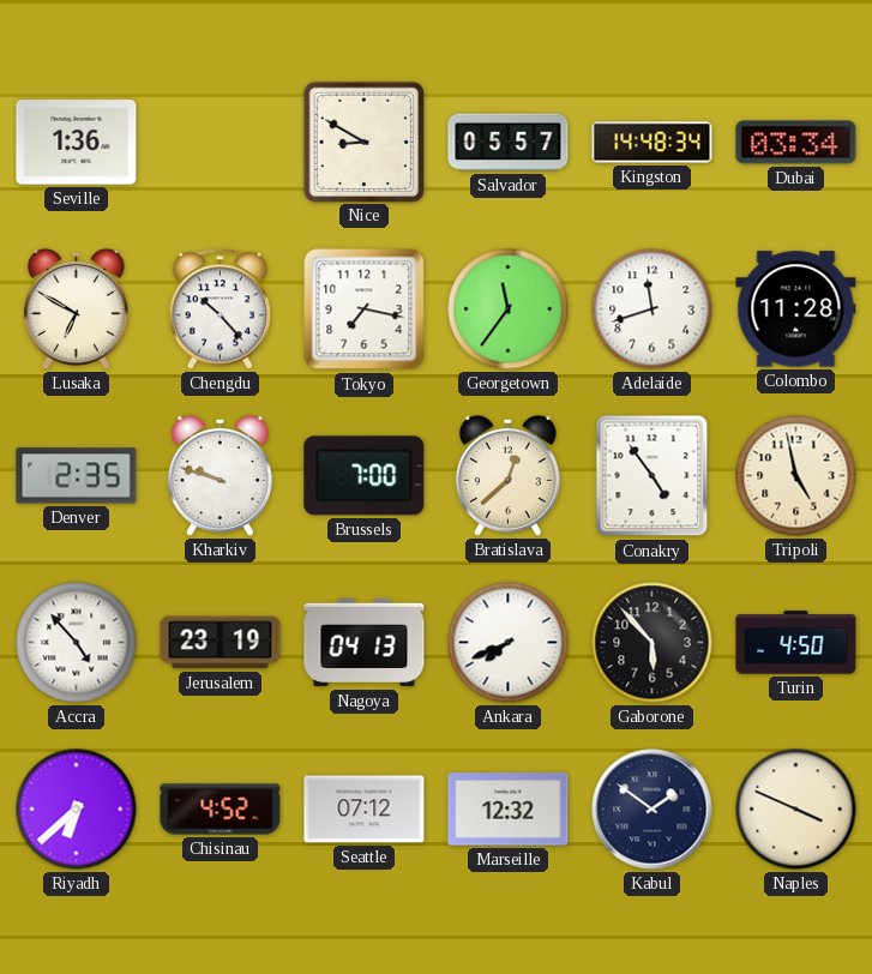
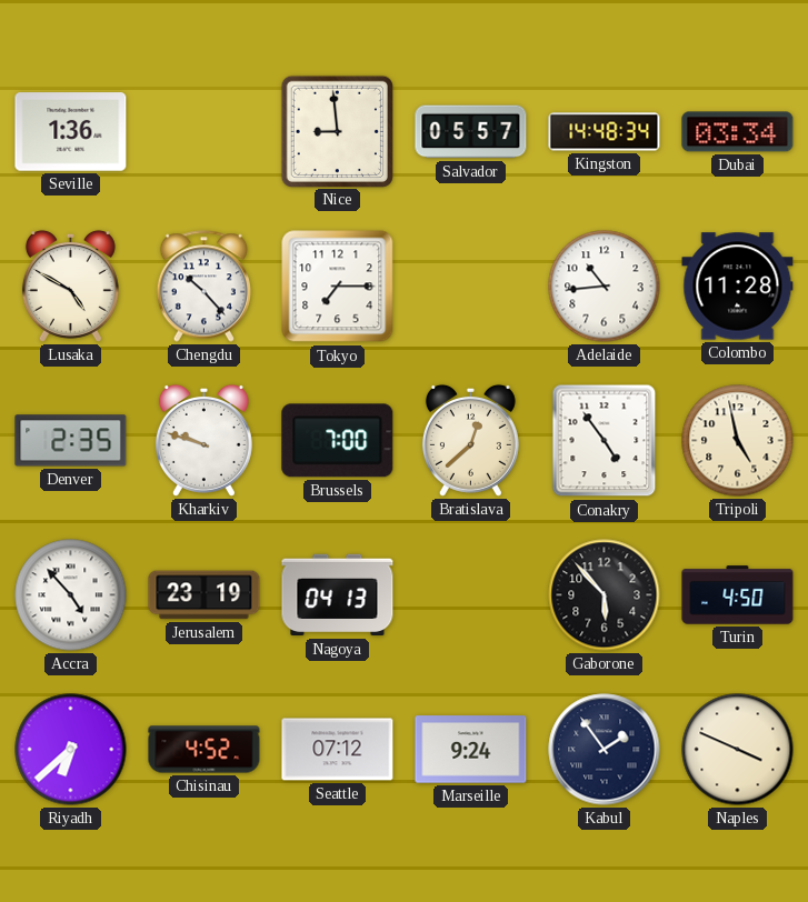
Nice: 8:50 -> 8:59
Lusaka: 6:50 -> 4:50
Tokyo: 7:17 -> 7:15
Georgetown: 11:36 -> none
Adelaide: 11:42 -> 10:44
Ankara: 7:41 -> none
Marseille: 12:32 -> 9:24
Kabul: 1:51 -> 1:54
